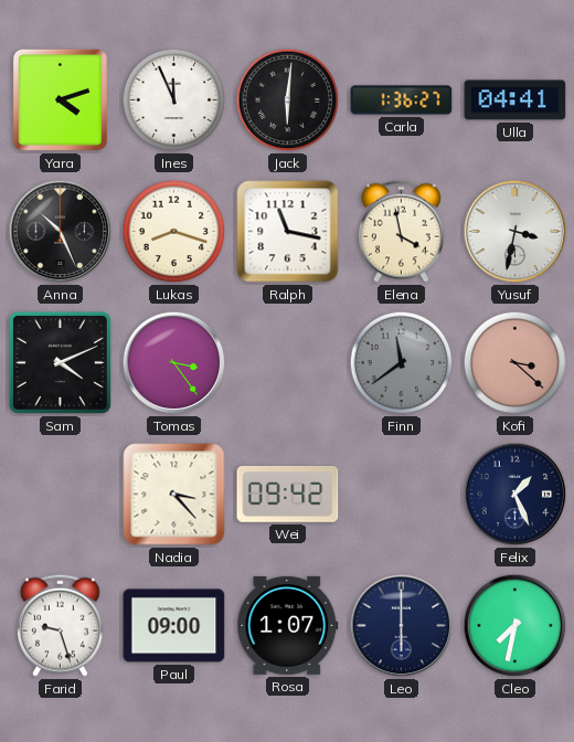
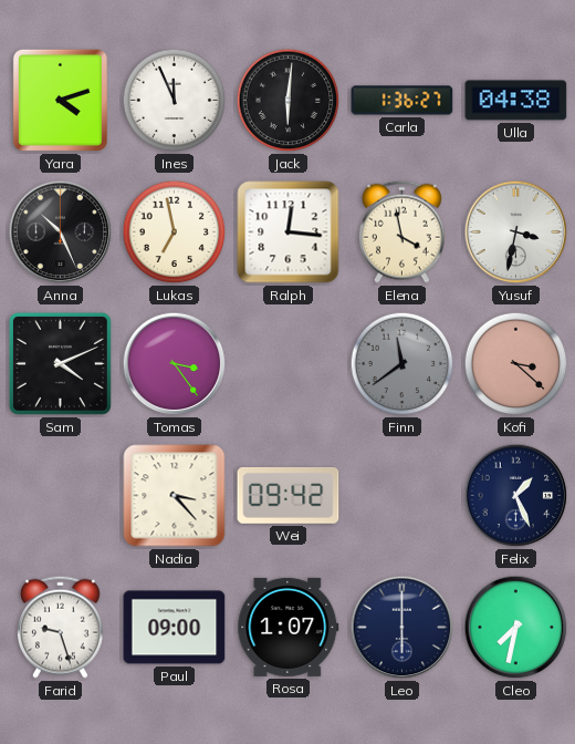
Ulla: 04:41 -> 04:38
Lukas: 8:18 -> 6:58
Ralph: 11:17 -> 12:16
